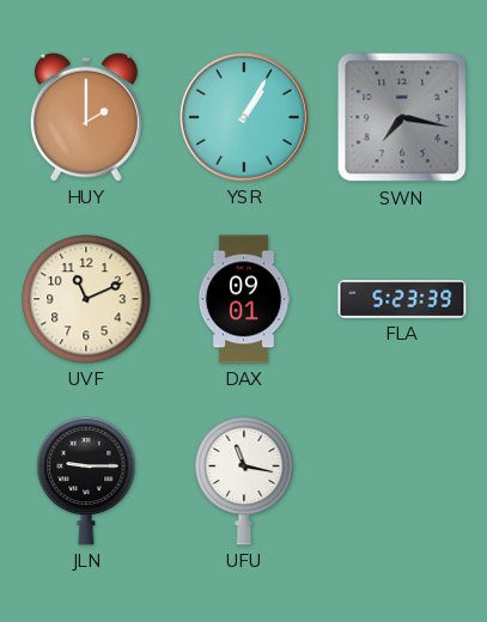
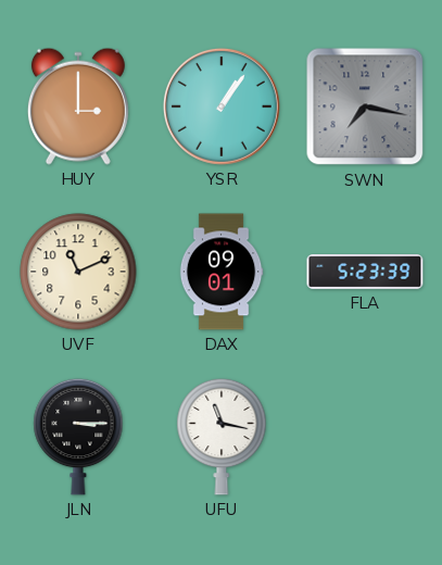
HUY: 2:00 -> 3:00
YSR: 1:05 -> 1:06
JLN: 9:15 -> 3:15
